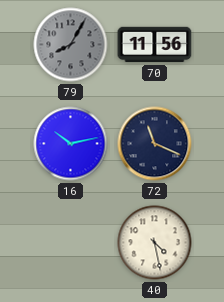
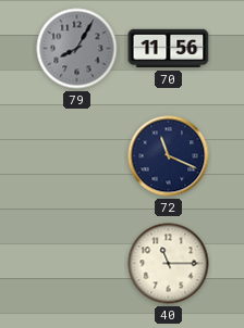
16: 10:13 -> none
40: 4:28 -> 11:15
